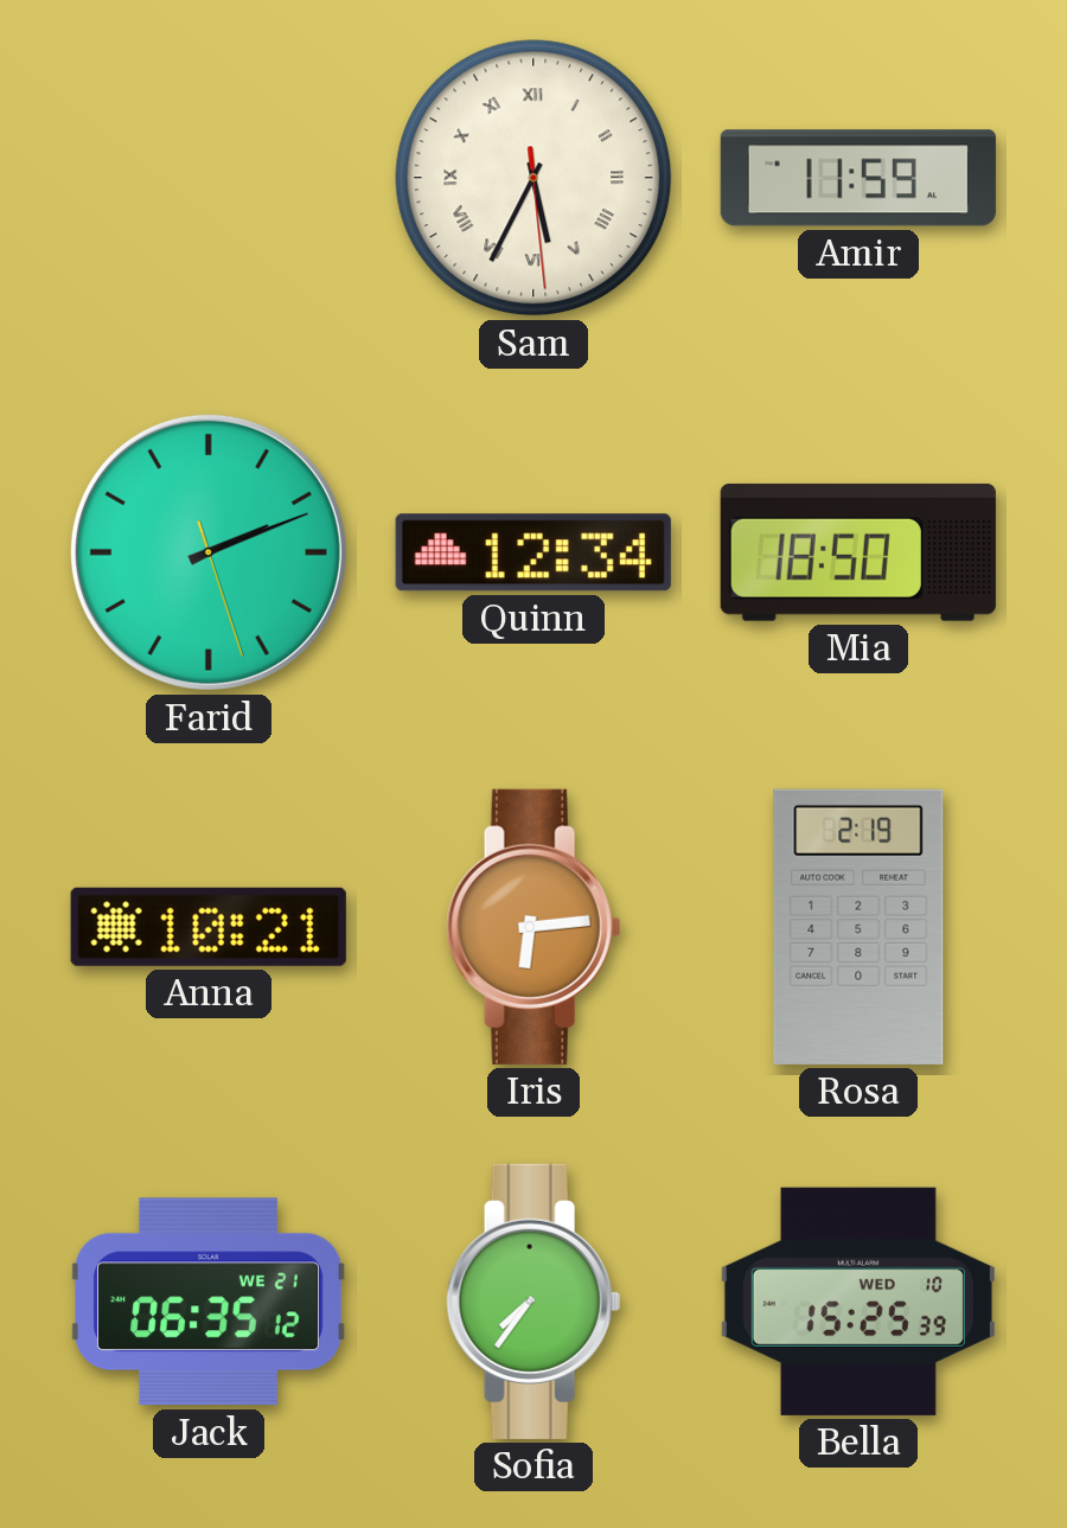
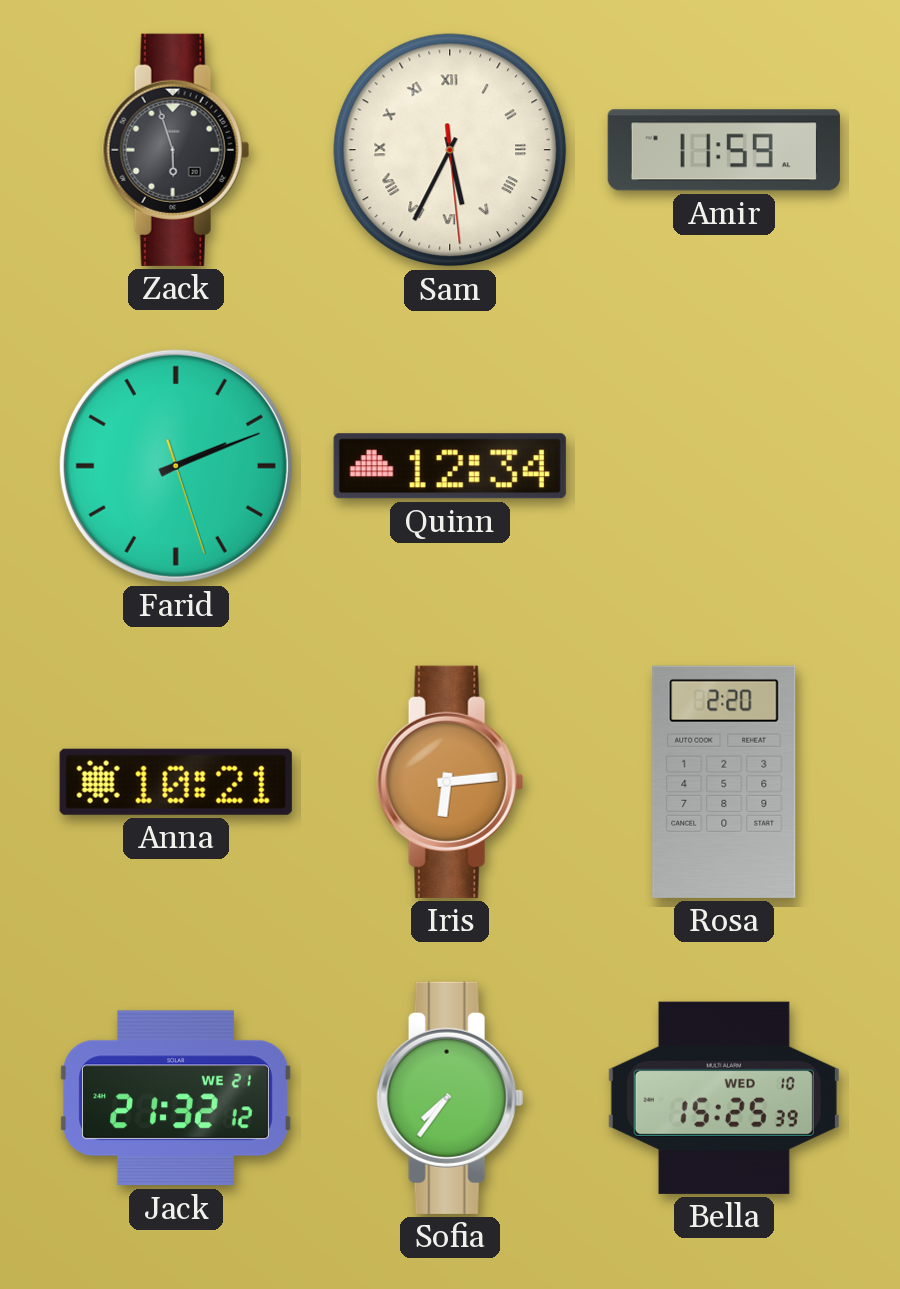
Zack: none -> 5:57
Mia: 18:50 -> none
Rosa: 2:19 -> 2:20
Jack: 06:35 -> 21:32
